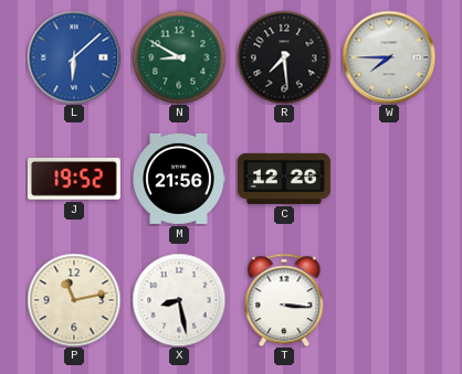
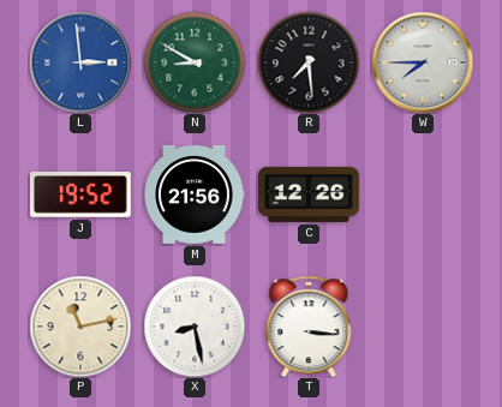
L: 6:08 -> 2:59
